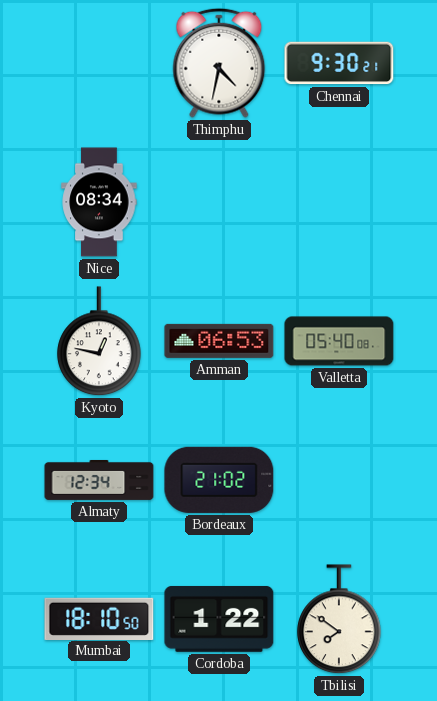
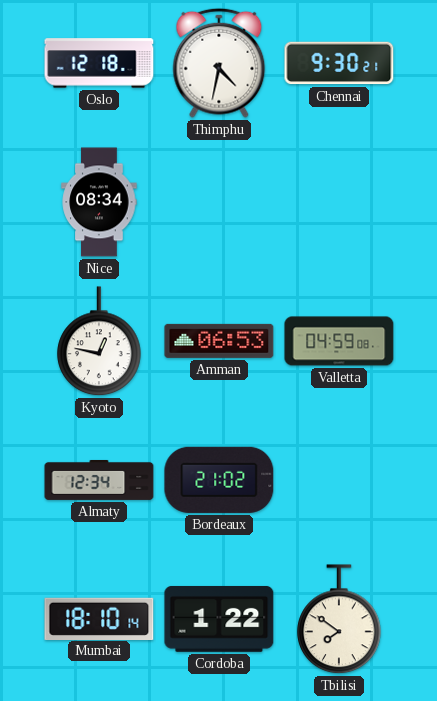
Oslo: none -> 12:18
Valletta: 05:40 -> 04:59
Mumbai: 18:10:50 -> 18:10:14
